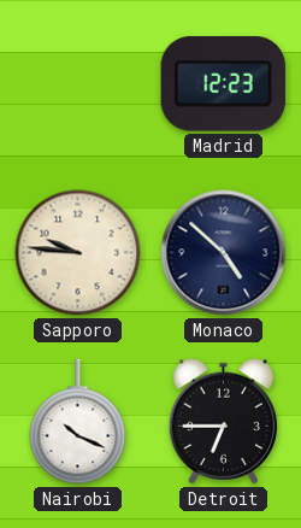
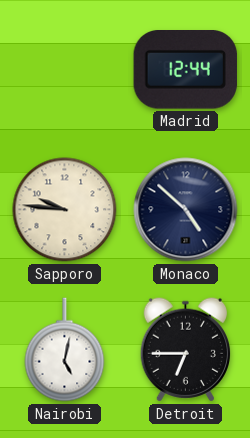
Madrid: 12:23 -> 12:44
Nairobi: 10:19 -> 5:02
